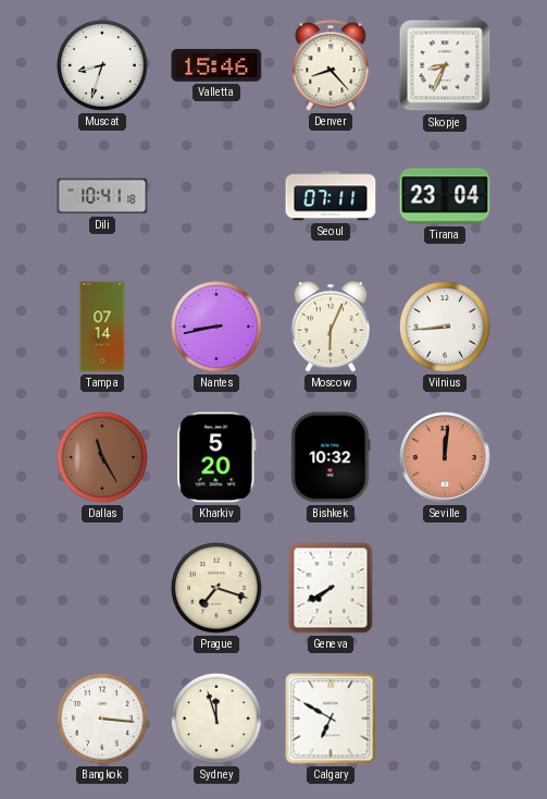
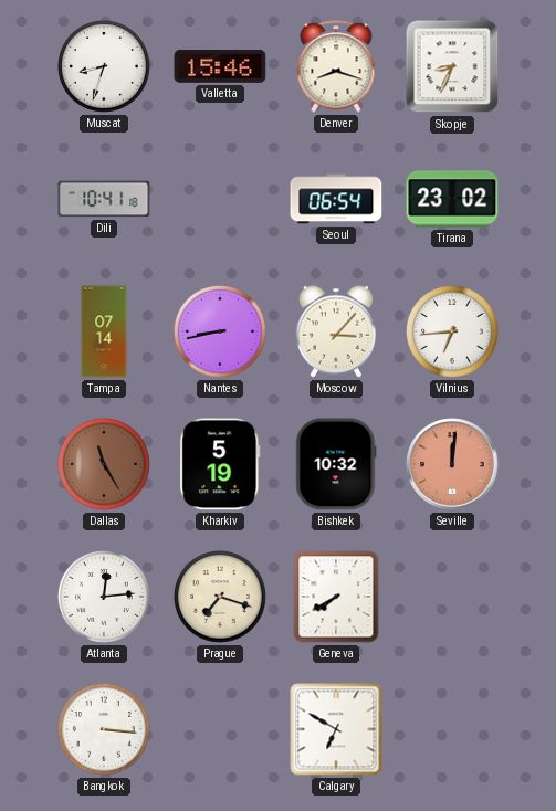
Denver: 8:23 -> 8:18
Seoul: 07:11 -> 06:54
Tirana: 23:04 -> 23:02
Moscow: 6:04 -> 3:07
Vilnius: 8:44 -> 6:44
Kharkiv: 5:20 -> 5:19
Atlanta: none -> 12:14
Sydney: 11:57 -> none
